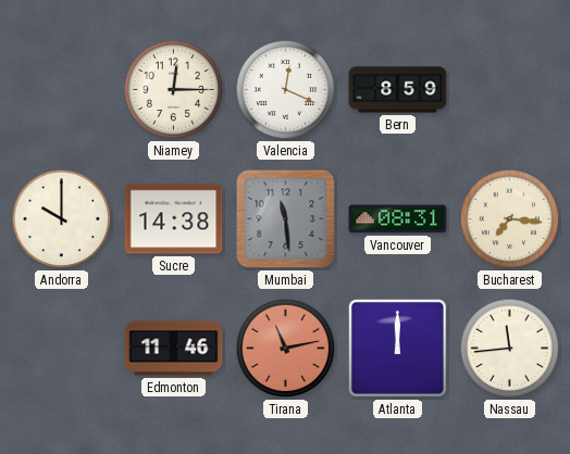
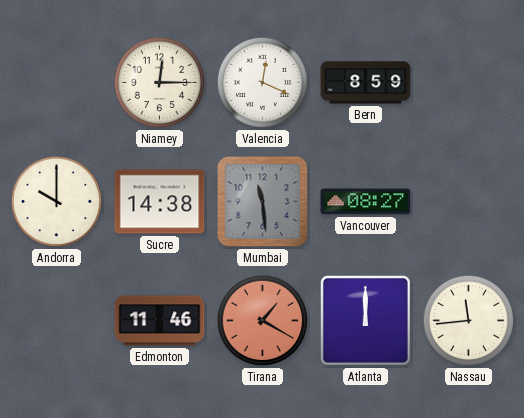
Vancouver: 08:31 -> 08:27
Bucharest: 7:16 -> none
Tirana: 11:13 -> 1:20
